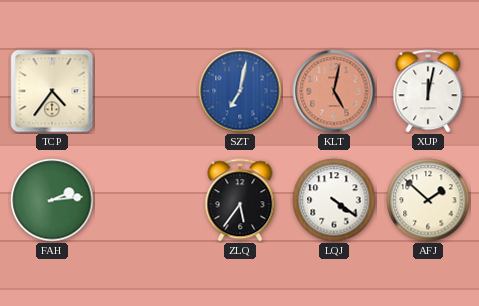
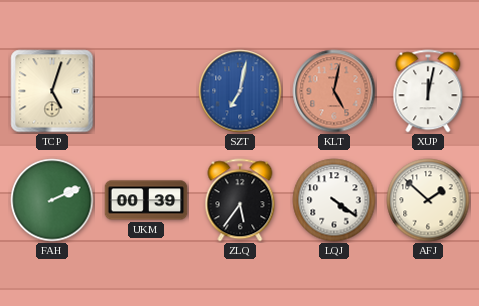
TCP: 4:36 -> 5:03
FAH: 2:14 -> 2:11
UKM: none -> 00:39
